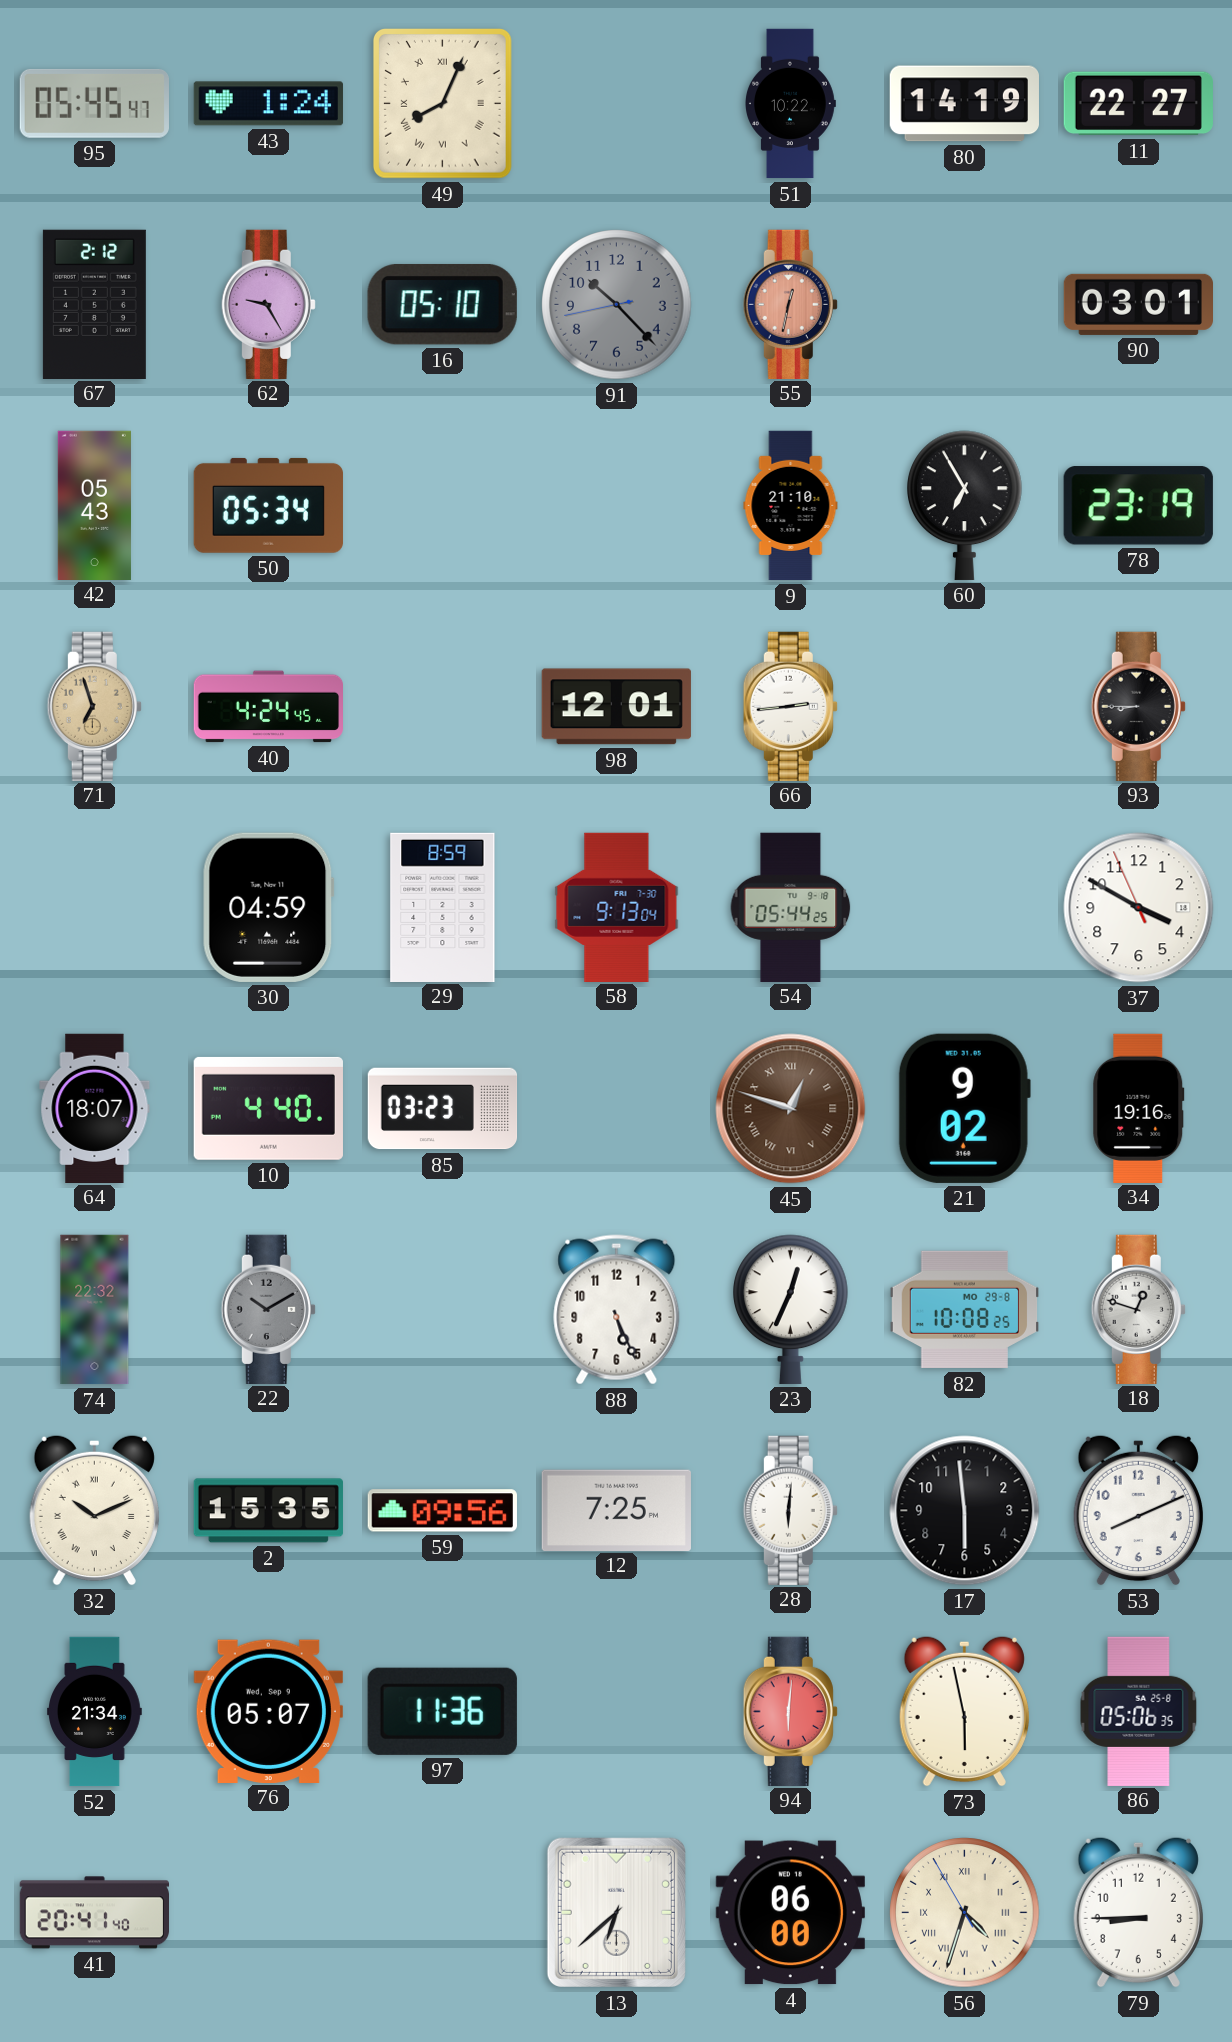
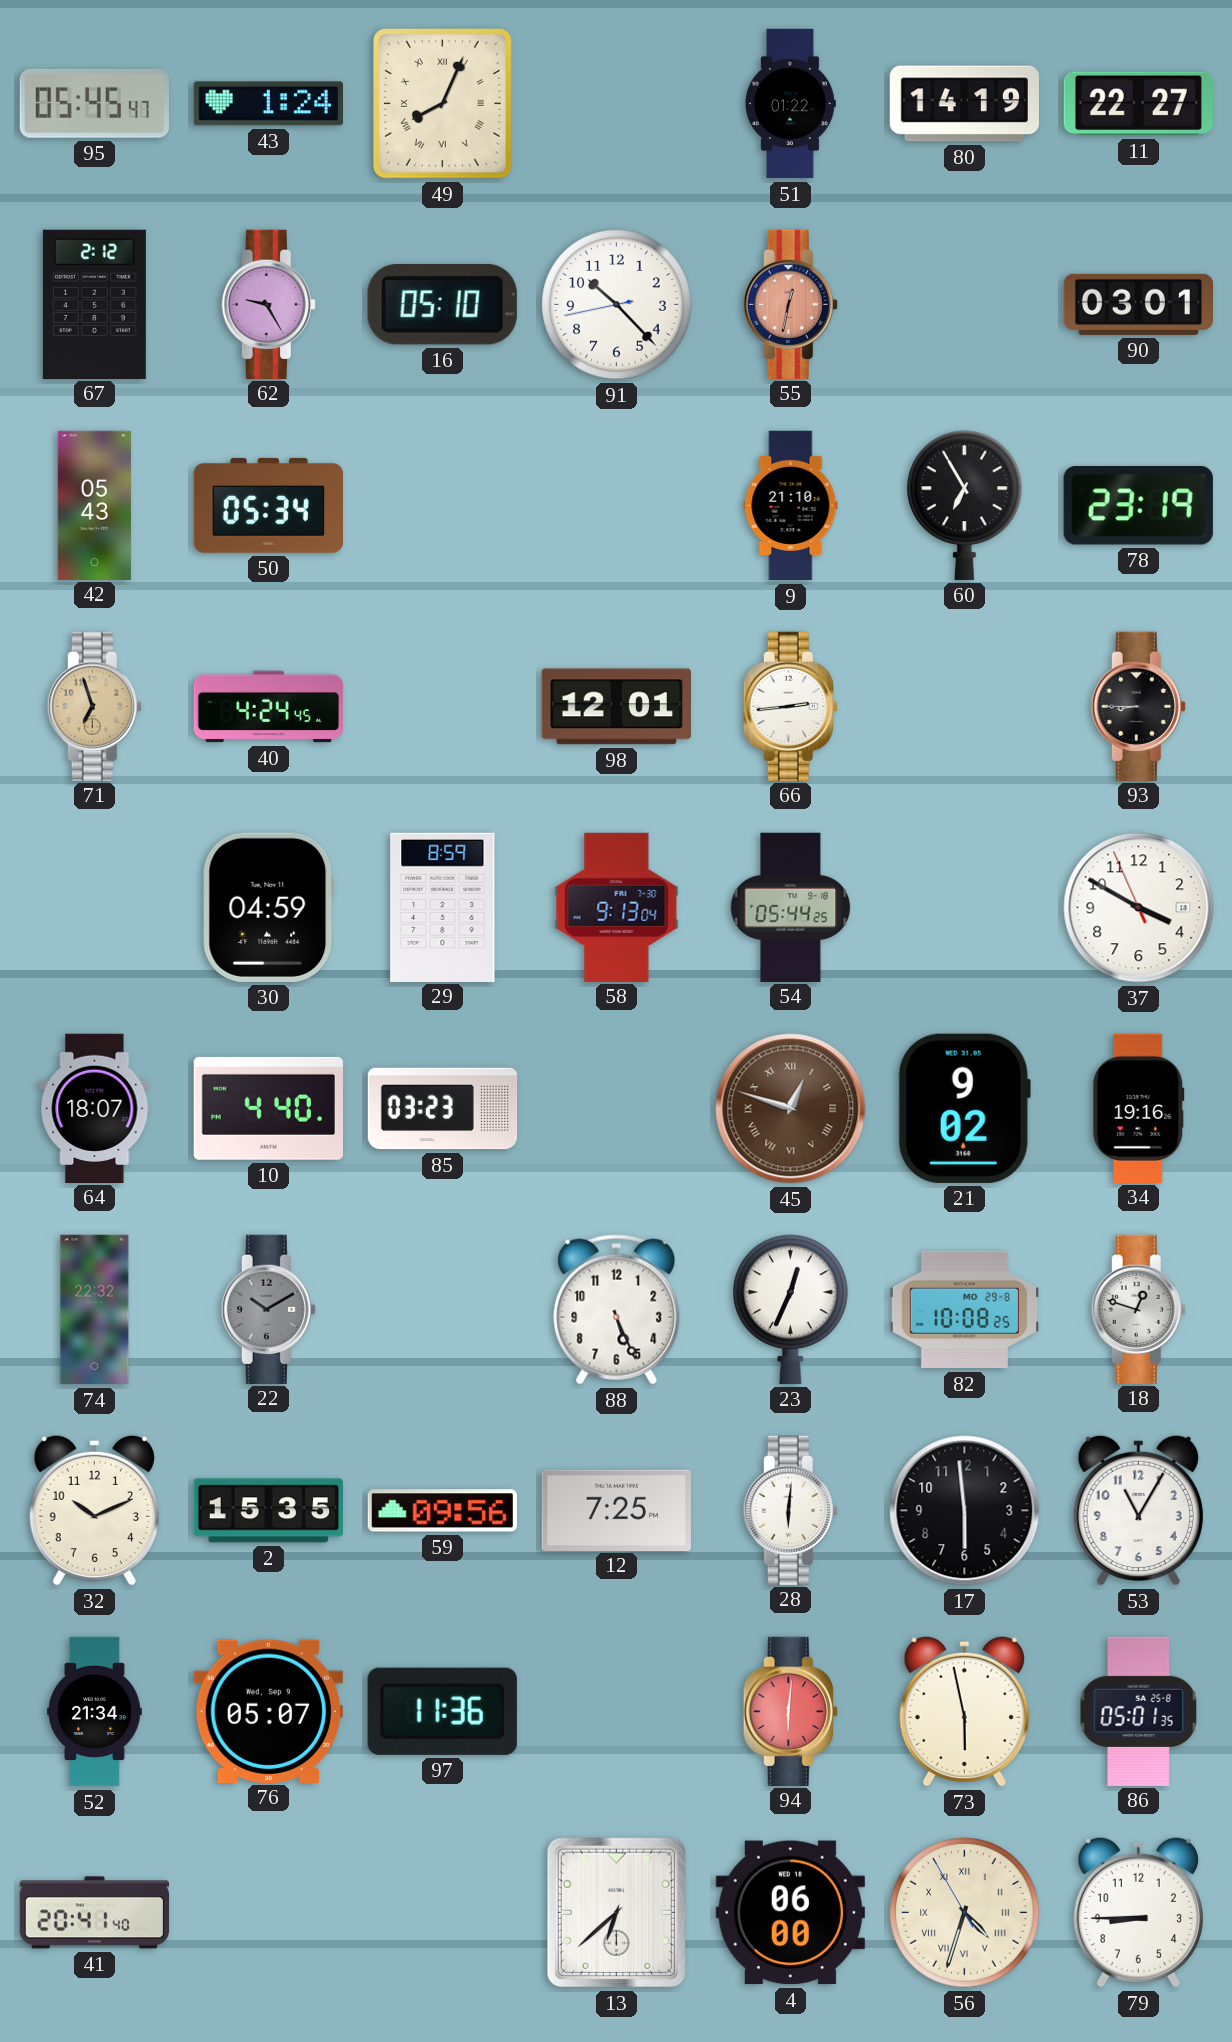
51: 10:22 -> 01:22
91 dial: grey -> white
32 numerals: Roman -> Arabic
53: 8:11 -> 11:05
86: 05:06 -> 05:01
